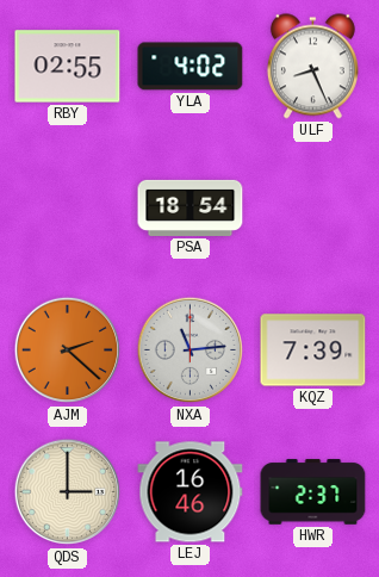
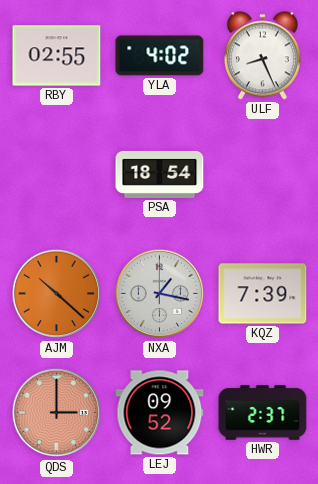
AJM: 2:22 -> 10:22
NXA: 11:14 -> 1:17
QDS dial: cream -> salmon
LEJ: 16:46 -> 09:52
